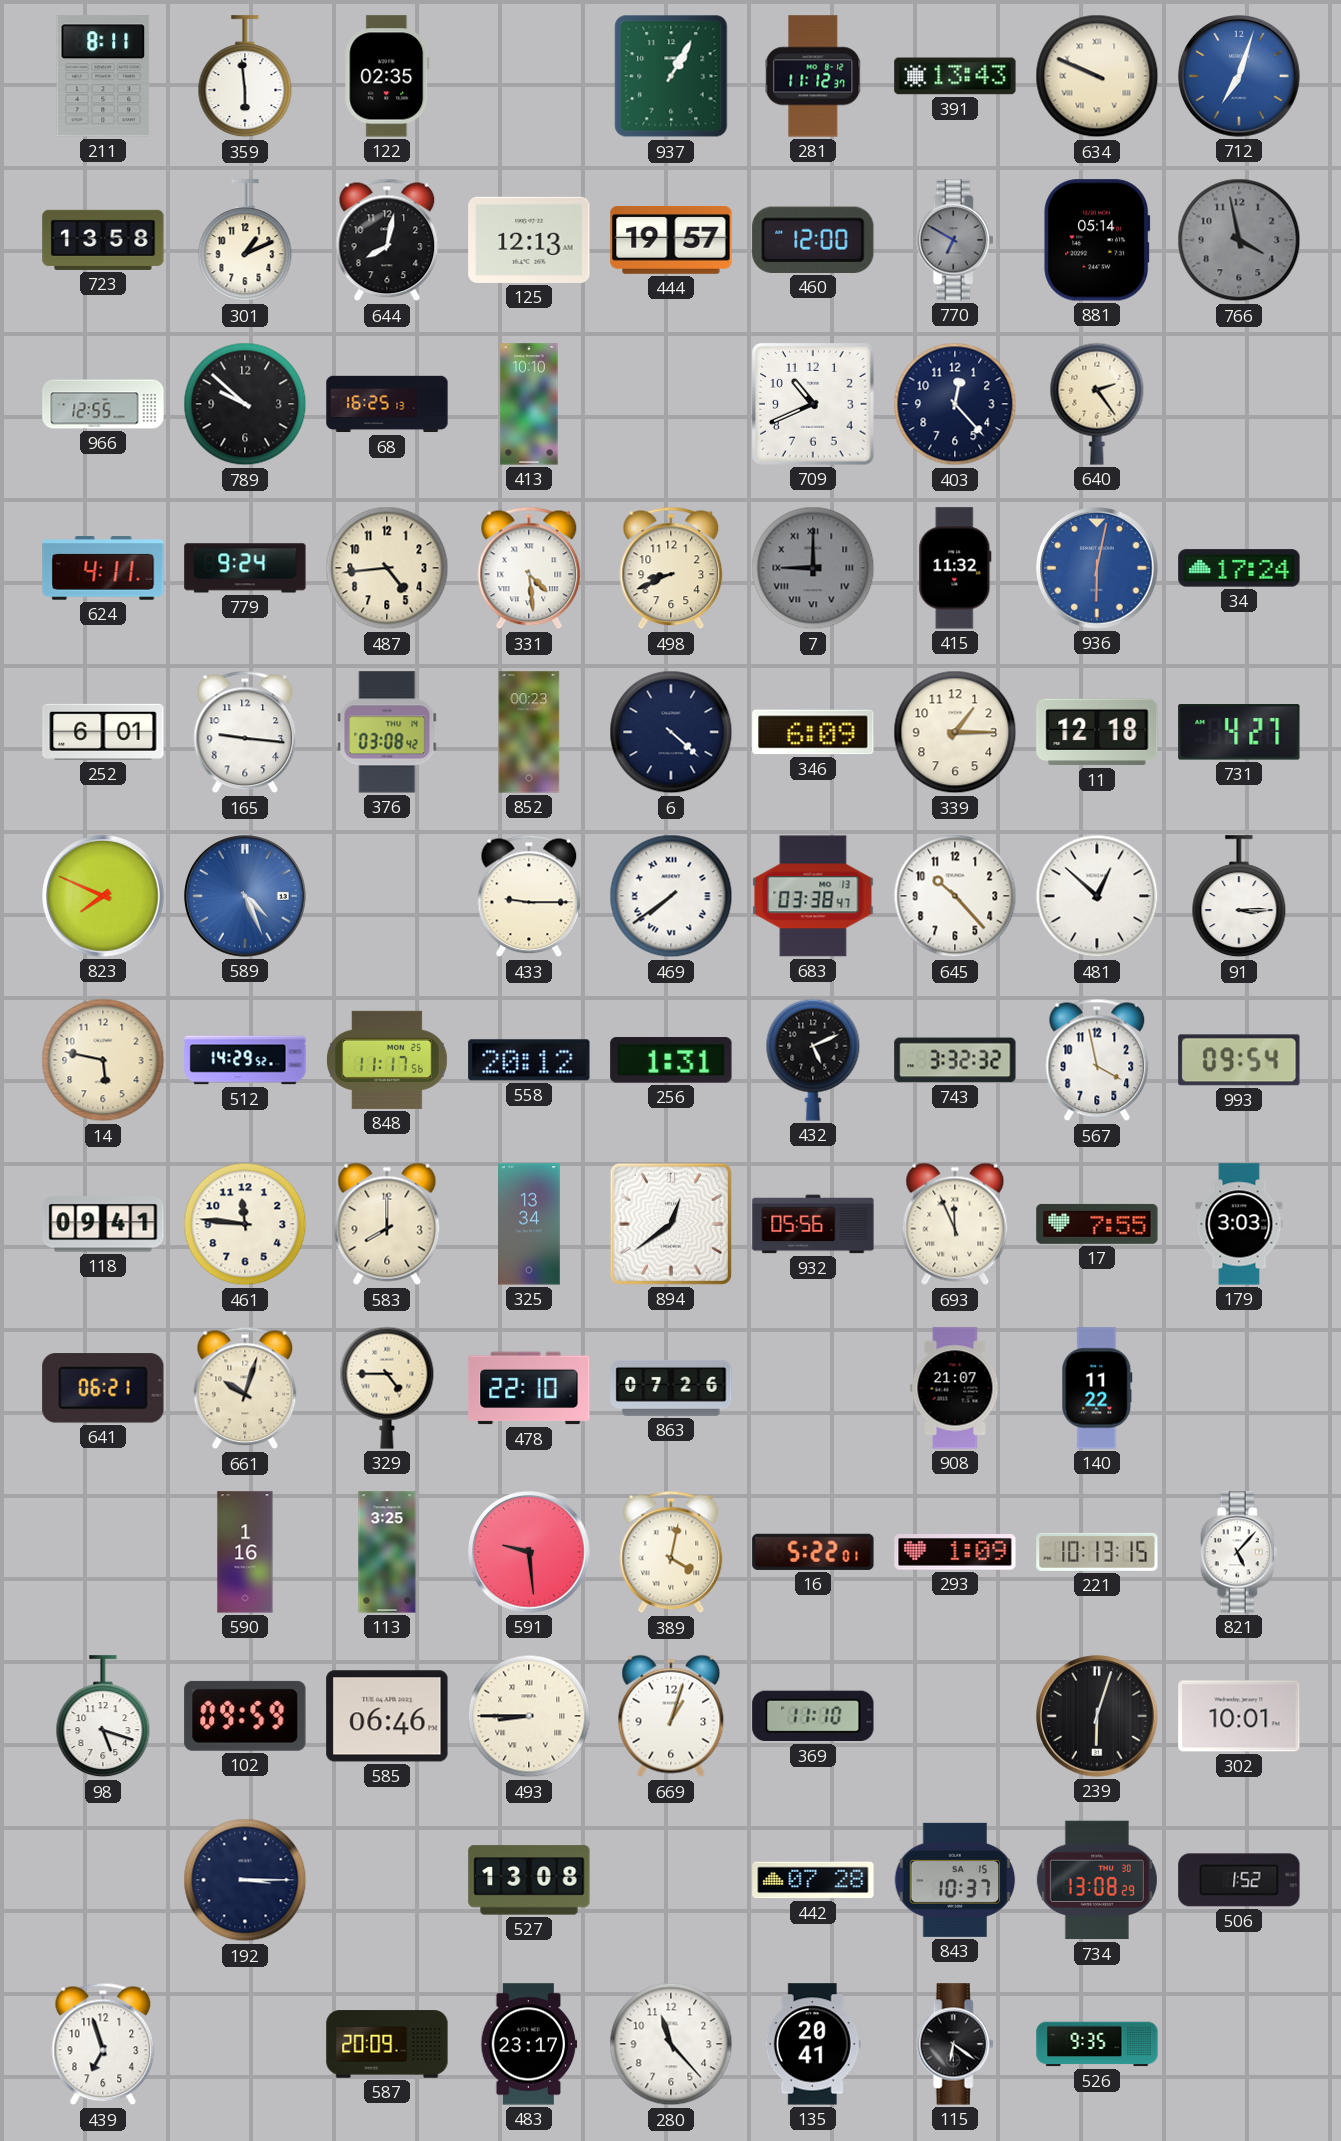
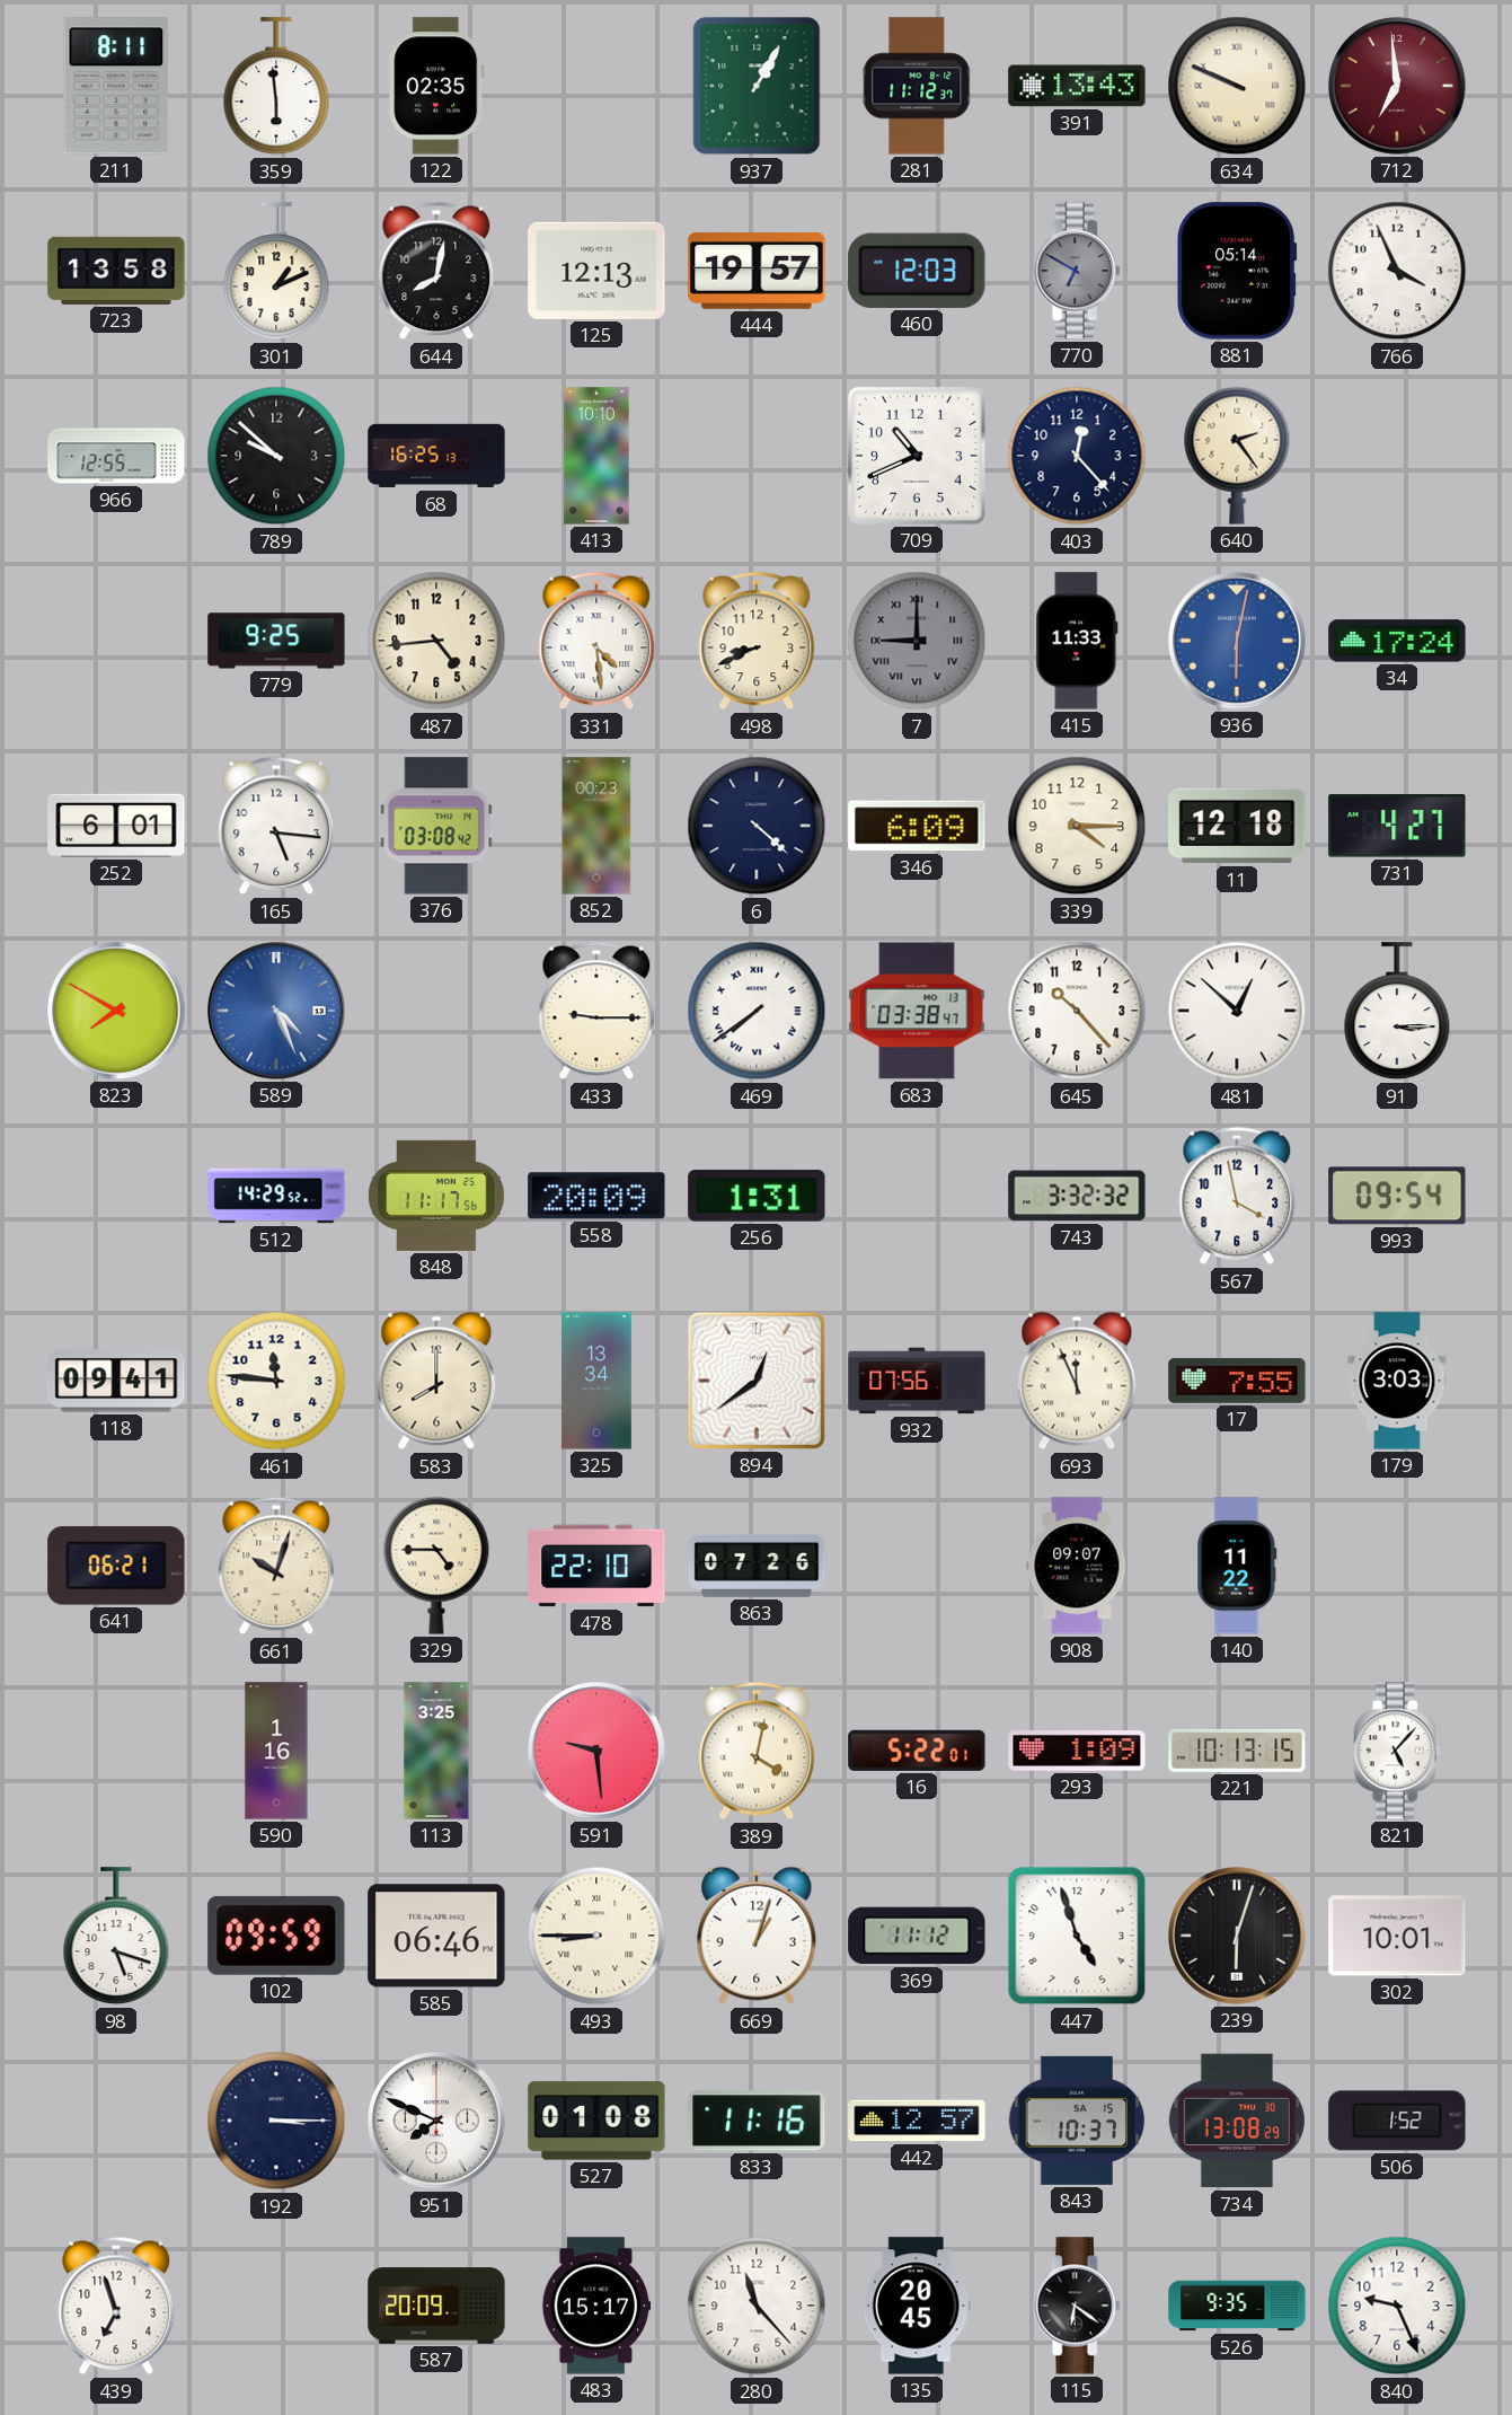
712: 7:03 -> 6:59
712 dial: blue -> burgundy
460: 12:00 -> 12:03
766: 3:58 -> 3:56
766 dial: grey -> white
624: 4:11 -> none
779: 9:24 -> 9:25
415: 11:32 -> 11:33
165: 9:16 -> 5:16
339: 1:15 -> 4:15
823: 7:49 -> 7:50
14: 5:47 -> none
558: 20:12 -> 20:09
432: 5:11 -> none
932: 05:56 -> 07:56
908: 21:07 -> 09:07
369: 11:10 -> 11:12
447: none -> 4:57
951: none -> 7:49
527: 13:08 -> 01:08
833: none -> 11:16
442: 07:28 -> 12:57
483: 23:17 -> 15:17
135: 20:41 -> 20:45
840: none -> 9:26
